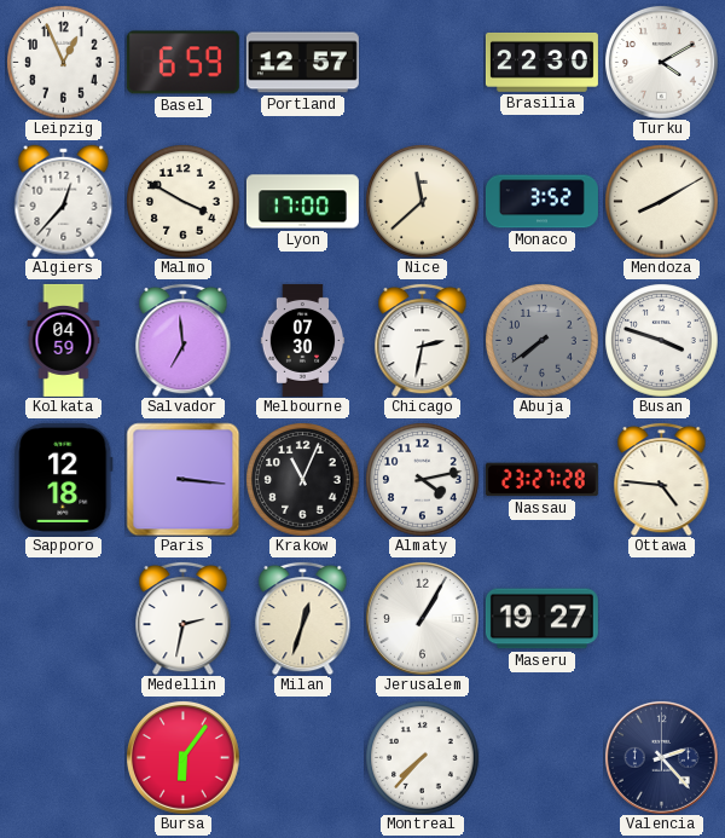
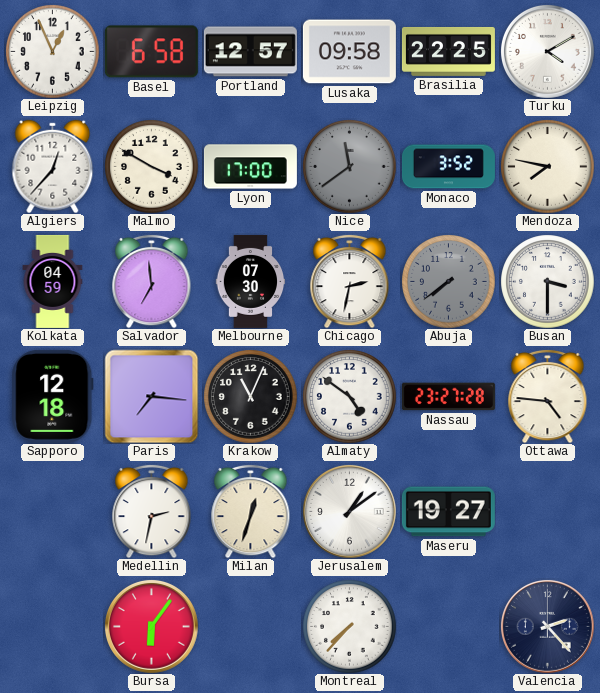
Basel: 6:59 -> 6:58
Lusaka: none -> 09:58
Brasilia: 22:30 -> 22:25
Nice: 11:38 -> 11:39
Nice dial: cream -> grey
Mendoza: 8:10 -> 7:47
Busan: 3:48 -> 3:30
Paris: 3:16 -> 7:16
Almaty: 4:13 -> 4:51
Jerusalem: 1:05 -> 1:09
